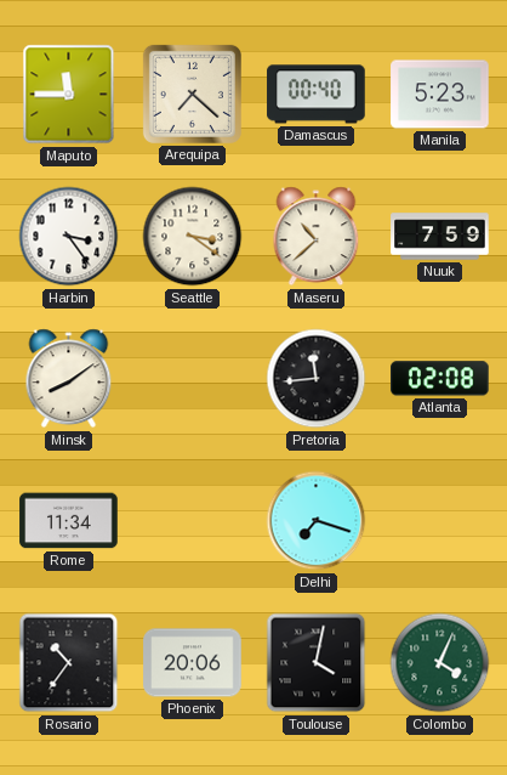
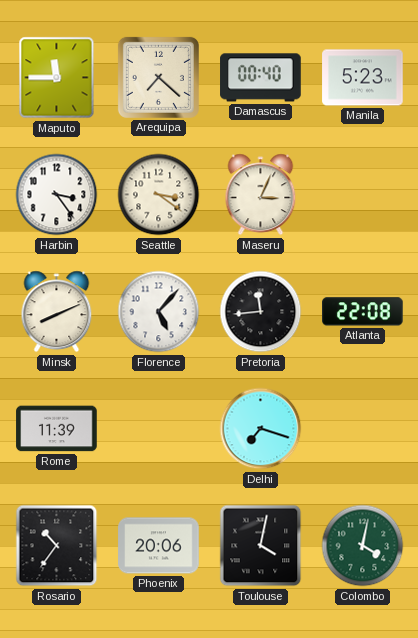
Maseru: 10:38 -> 3:04
Nuuk: 7:59 -> none
Minsk: 8:09 -> 8:11
Florence: none -> 5:07
Atlanta: 02:08 -> 22:08
Rome: 11:34 -> 11:39
Colombo: 4:04 -> 4:02
